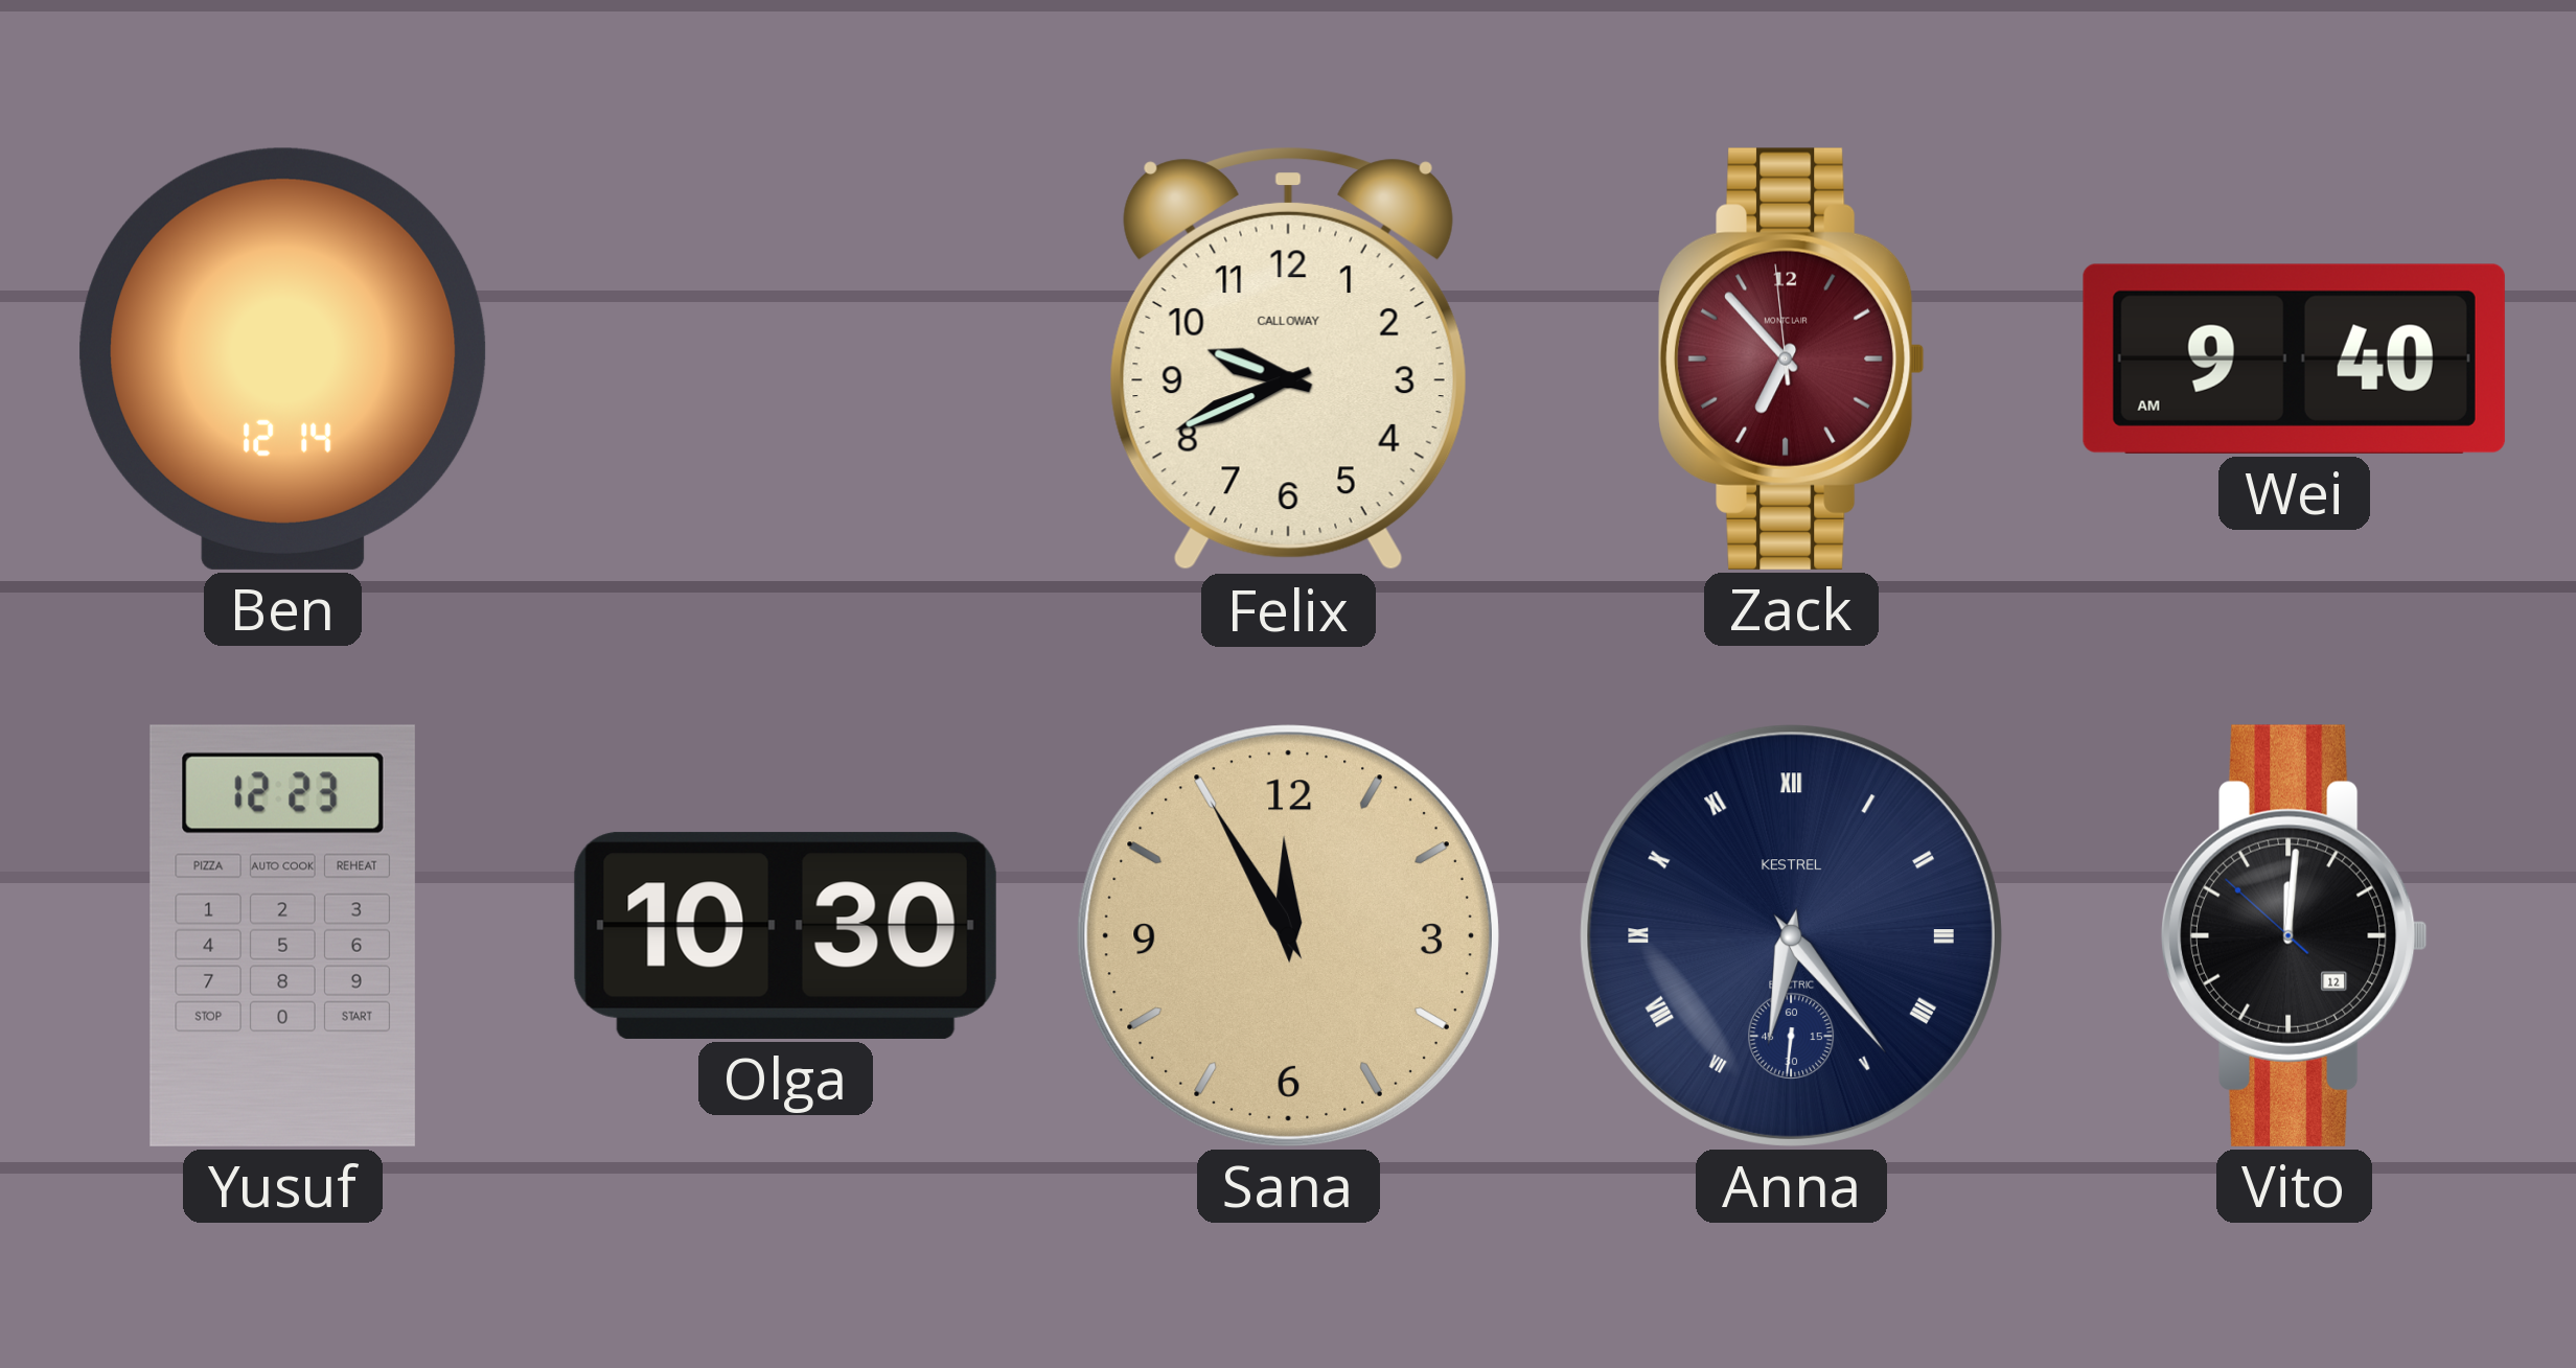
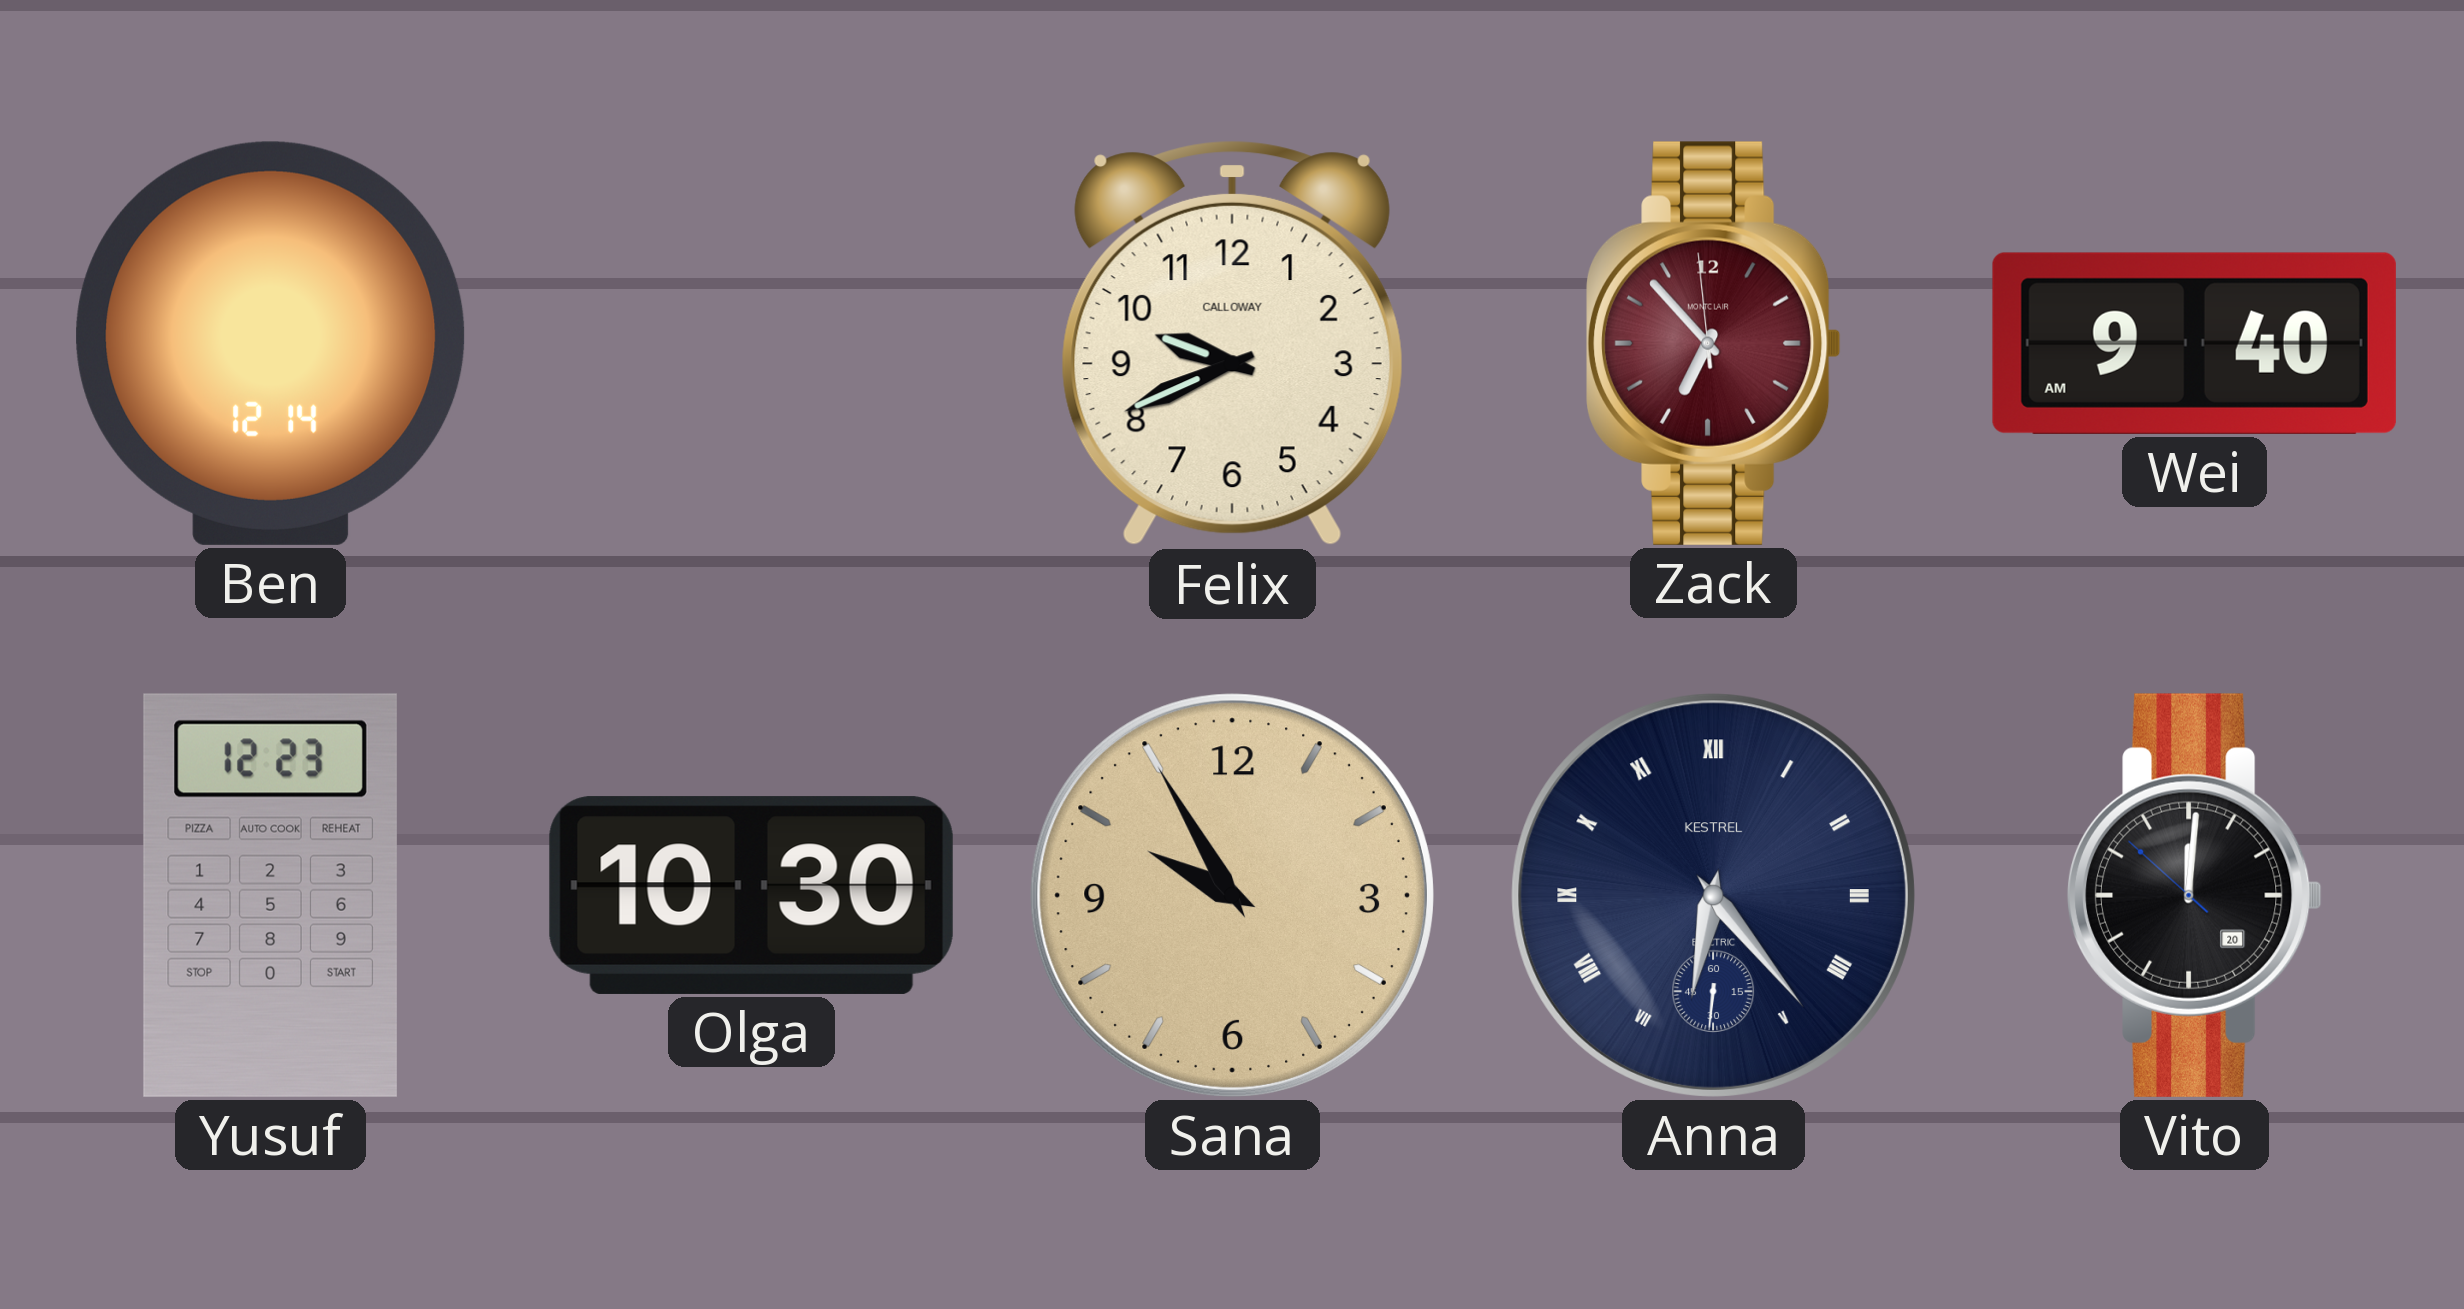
Sana: 11:55 -> 9:55
Vito date: 12 -> 20
